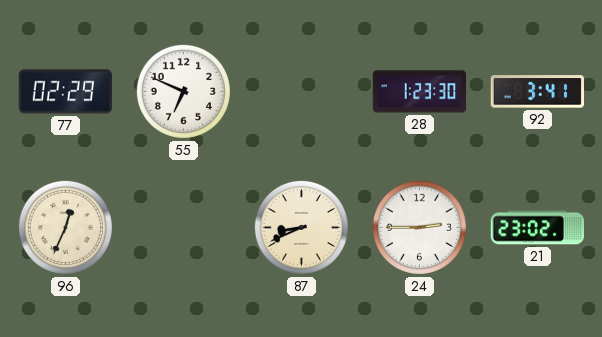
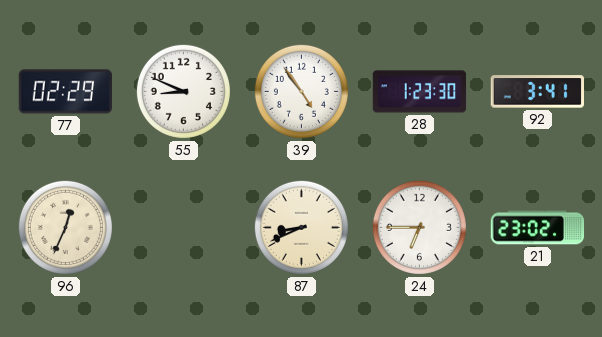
55: 6:49 -> 8:49
39: none -> 4:54
24: 2:45 -> 6:45
